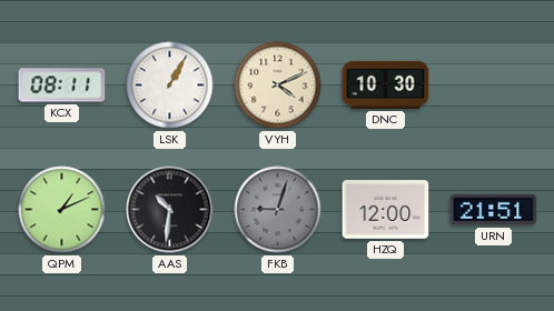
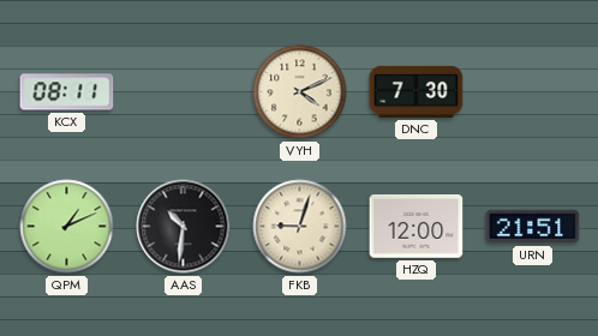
LSK: 1:05 -> none
DNC: 10:30 -> 7:30
FKB dial: grey -> cream
